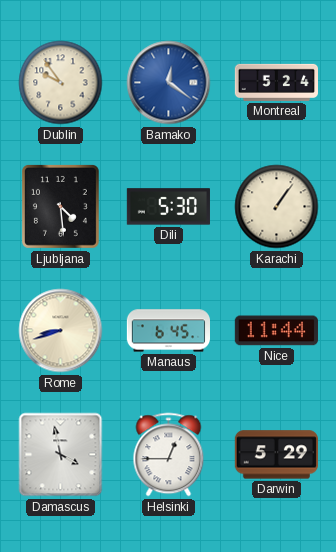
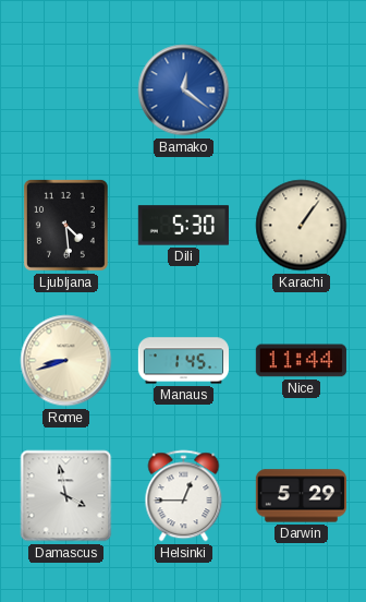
Dublin: 9:54 -> none
Montreal: 5:24 -> none
Manaus: 6:45 -> 1:45
